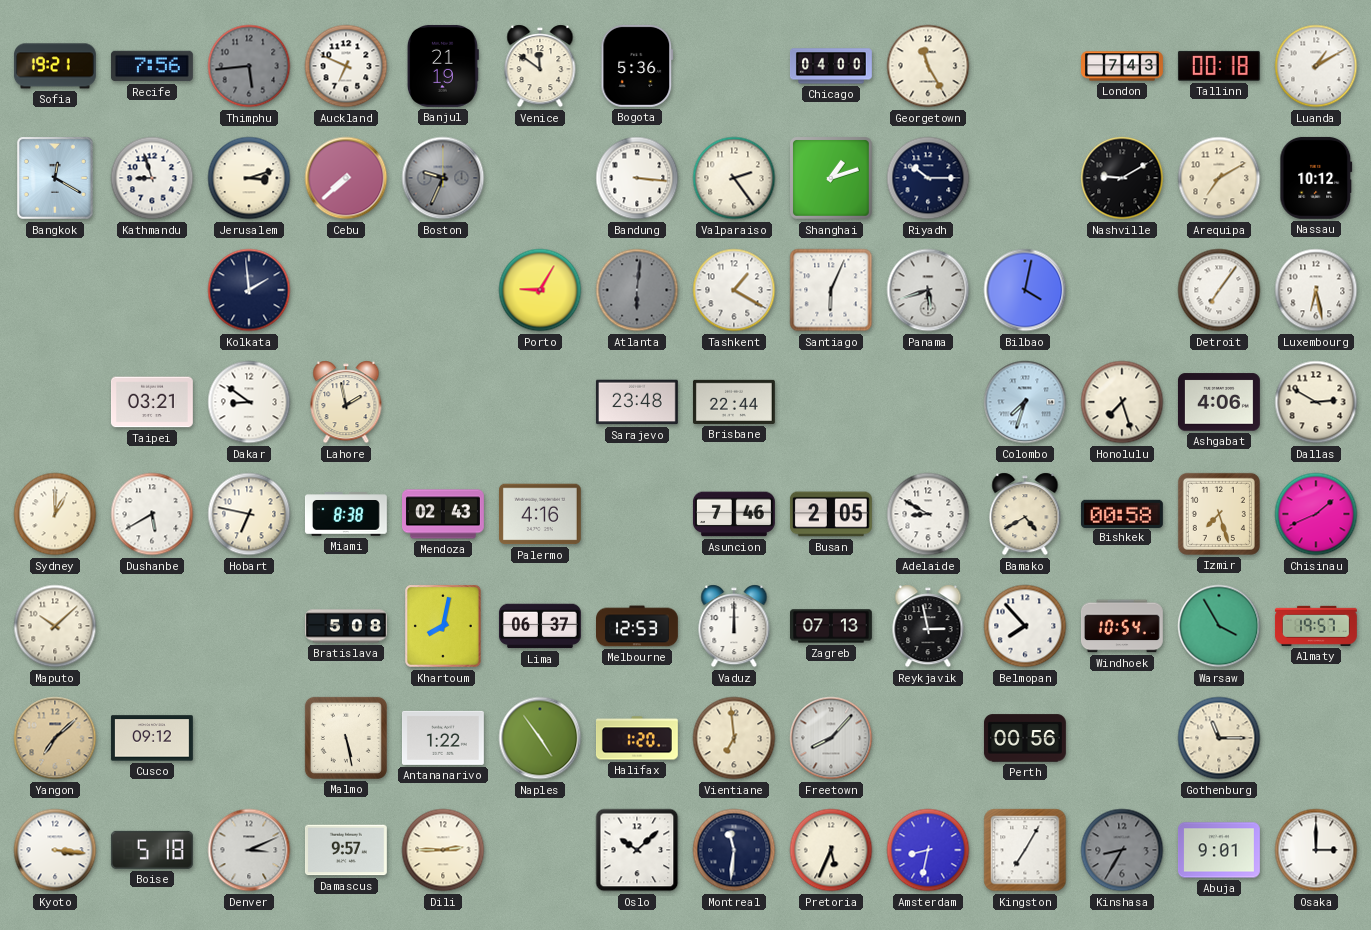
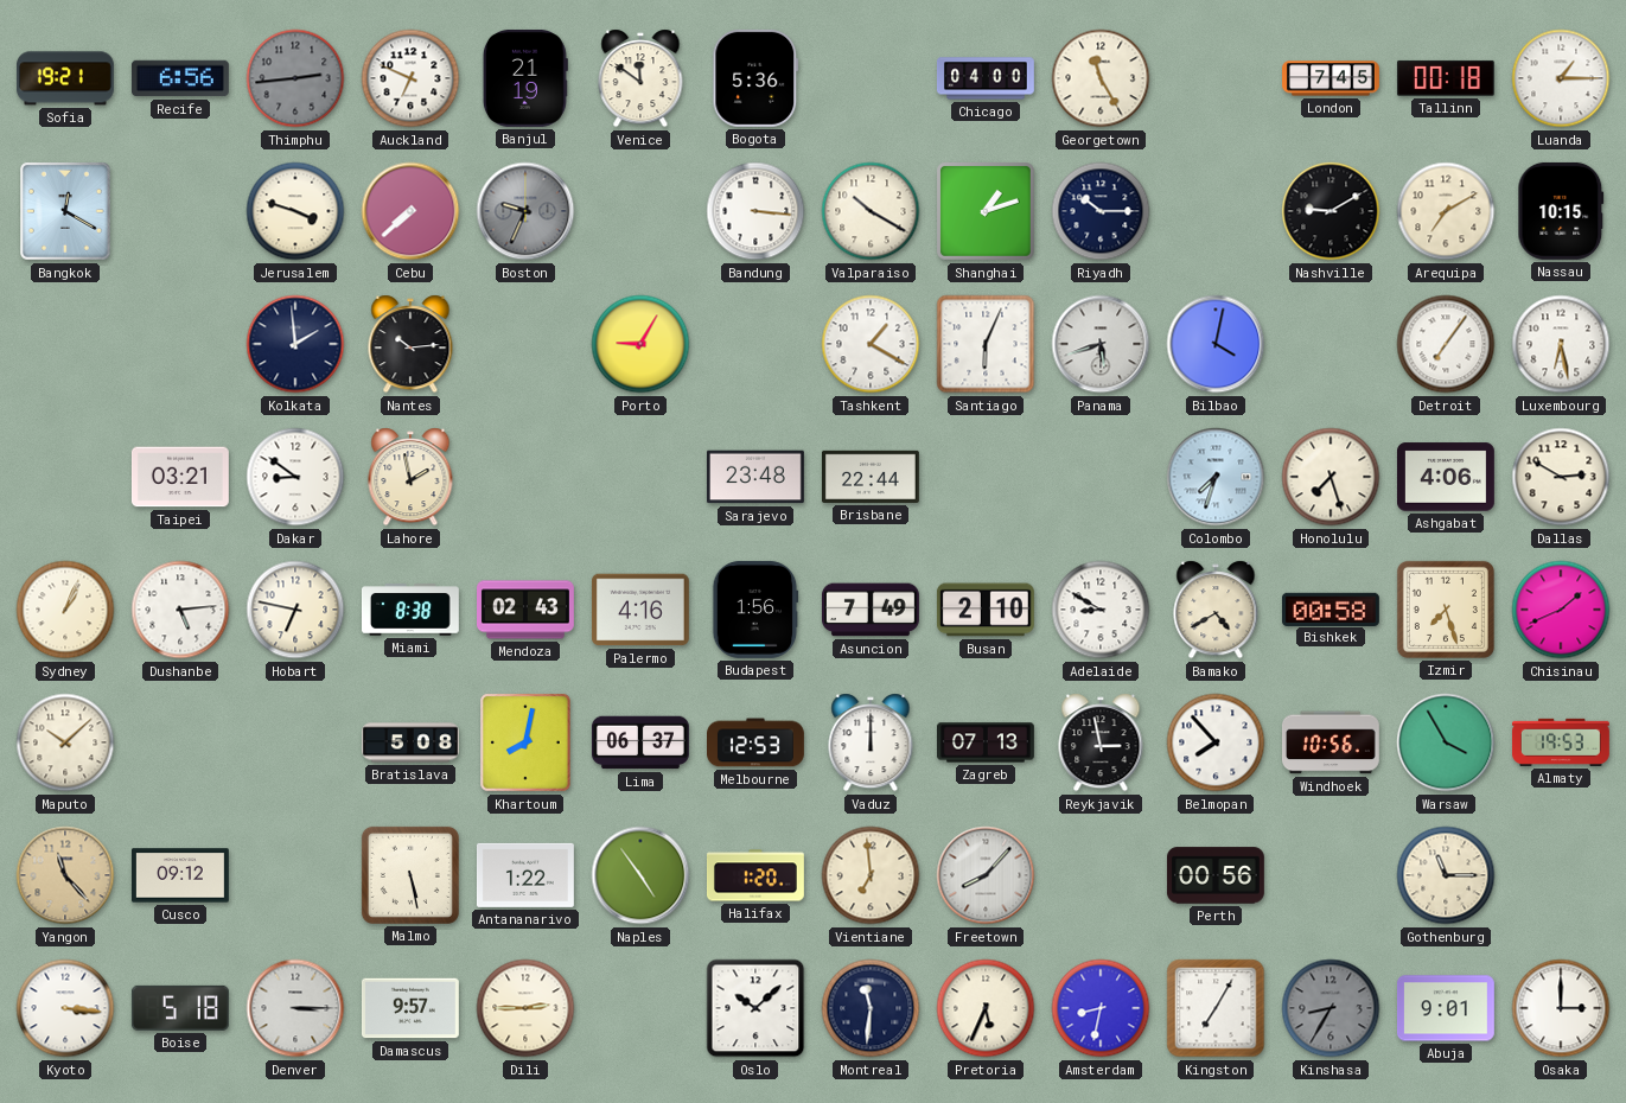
Recife: 7:56 -> 6:56
Thimphu: 5:44 -> 2:44
London: 7:43 -> 7:45
Luanda: 1:10 -> 1:15
Kathmandu: 8:57 -> none
Jerusalem: 3:12 -> 3:48
Valparaiso: 2:24 -> 10:20
Nassau: 10:12 -> 10:15
Nantes: none -> 10:14
Atlanta: 6:01 -> none
Sydney: 1:00 -> 1:04
Dushanbe: 5:40 -> 5:14
Budapest: none -> 1:56
Asuncion: 7:46 -> 7:49
Busan: 2:05 -> 2:10
Windhoek: 10:54 -> 10:56
Almaty: 19:57 -> 19:53
Yangon: 7:08 -> 11:23
Denver: 3:11 -> 3:15
